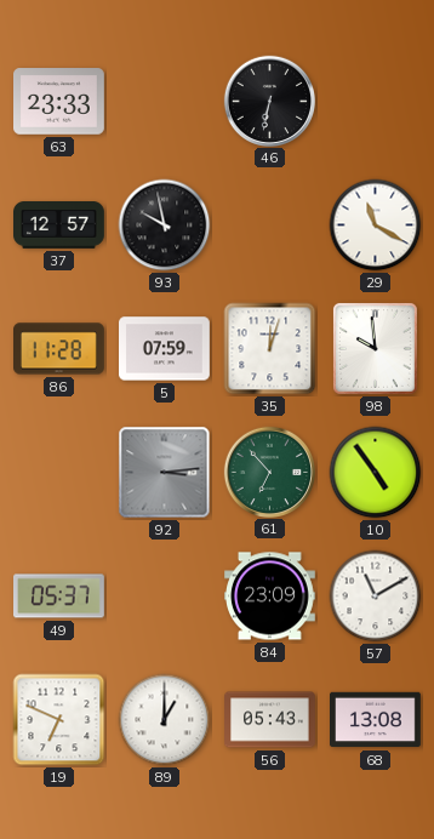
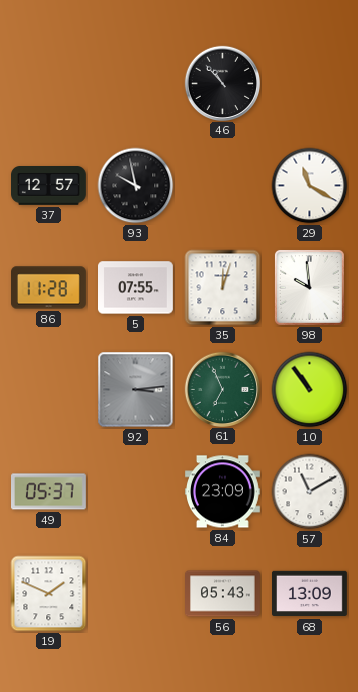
63: 23:33 -> none
46: 6:32 -> 10:53
5: 07:59 -> 07:55
61: 6:53 -> 6:56
10: 4:54 -> 10:54
19: 6:49 -> 1:49
89: 1:00 -> none
68: 13:08 -> 13:09
